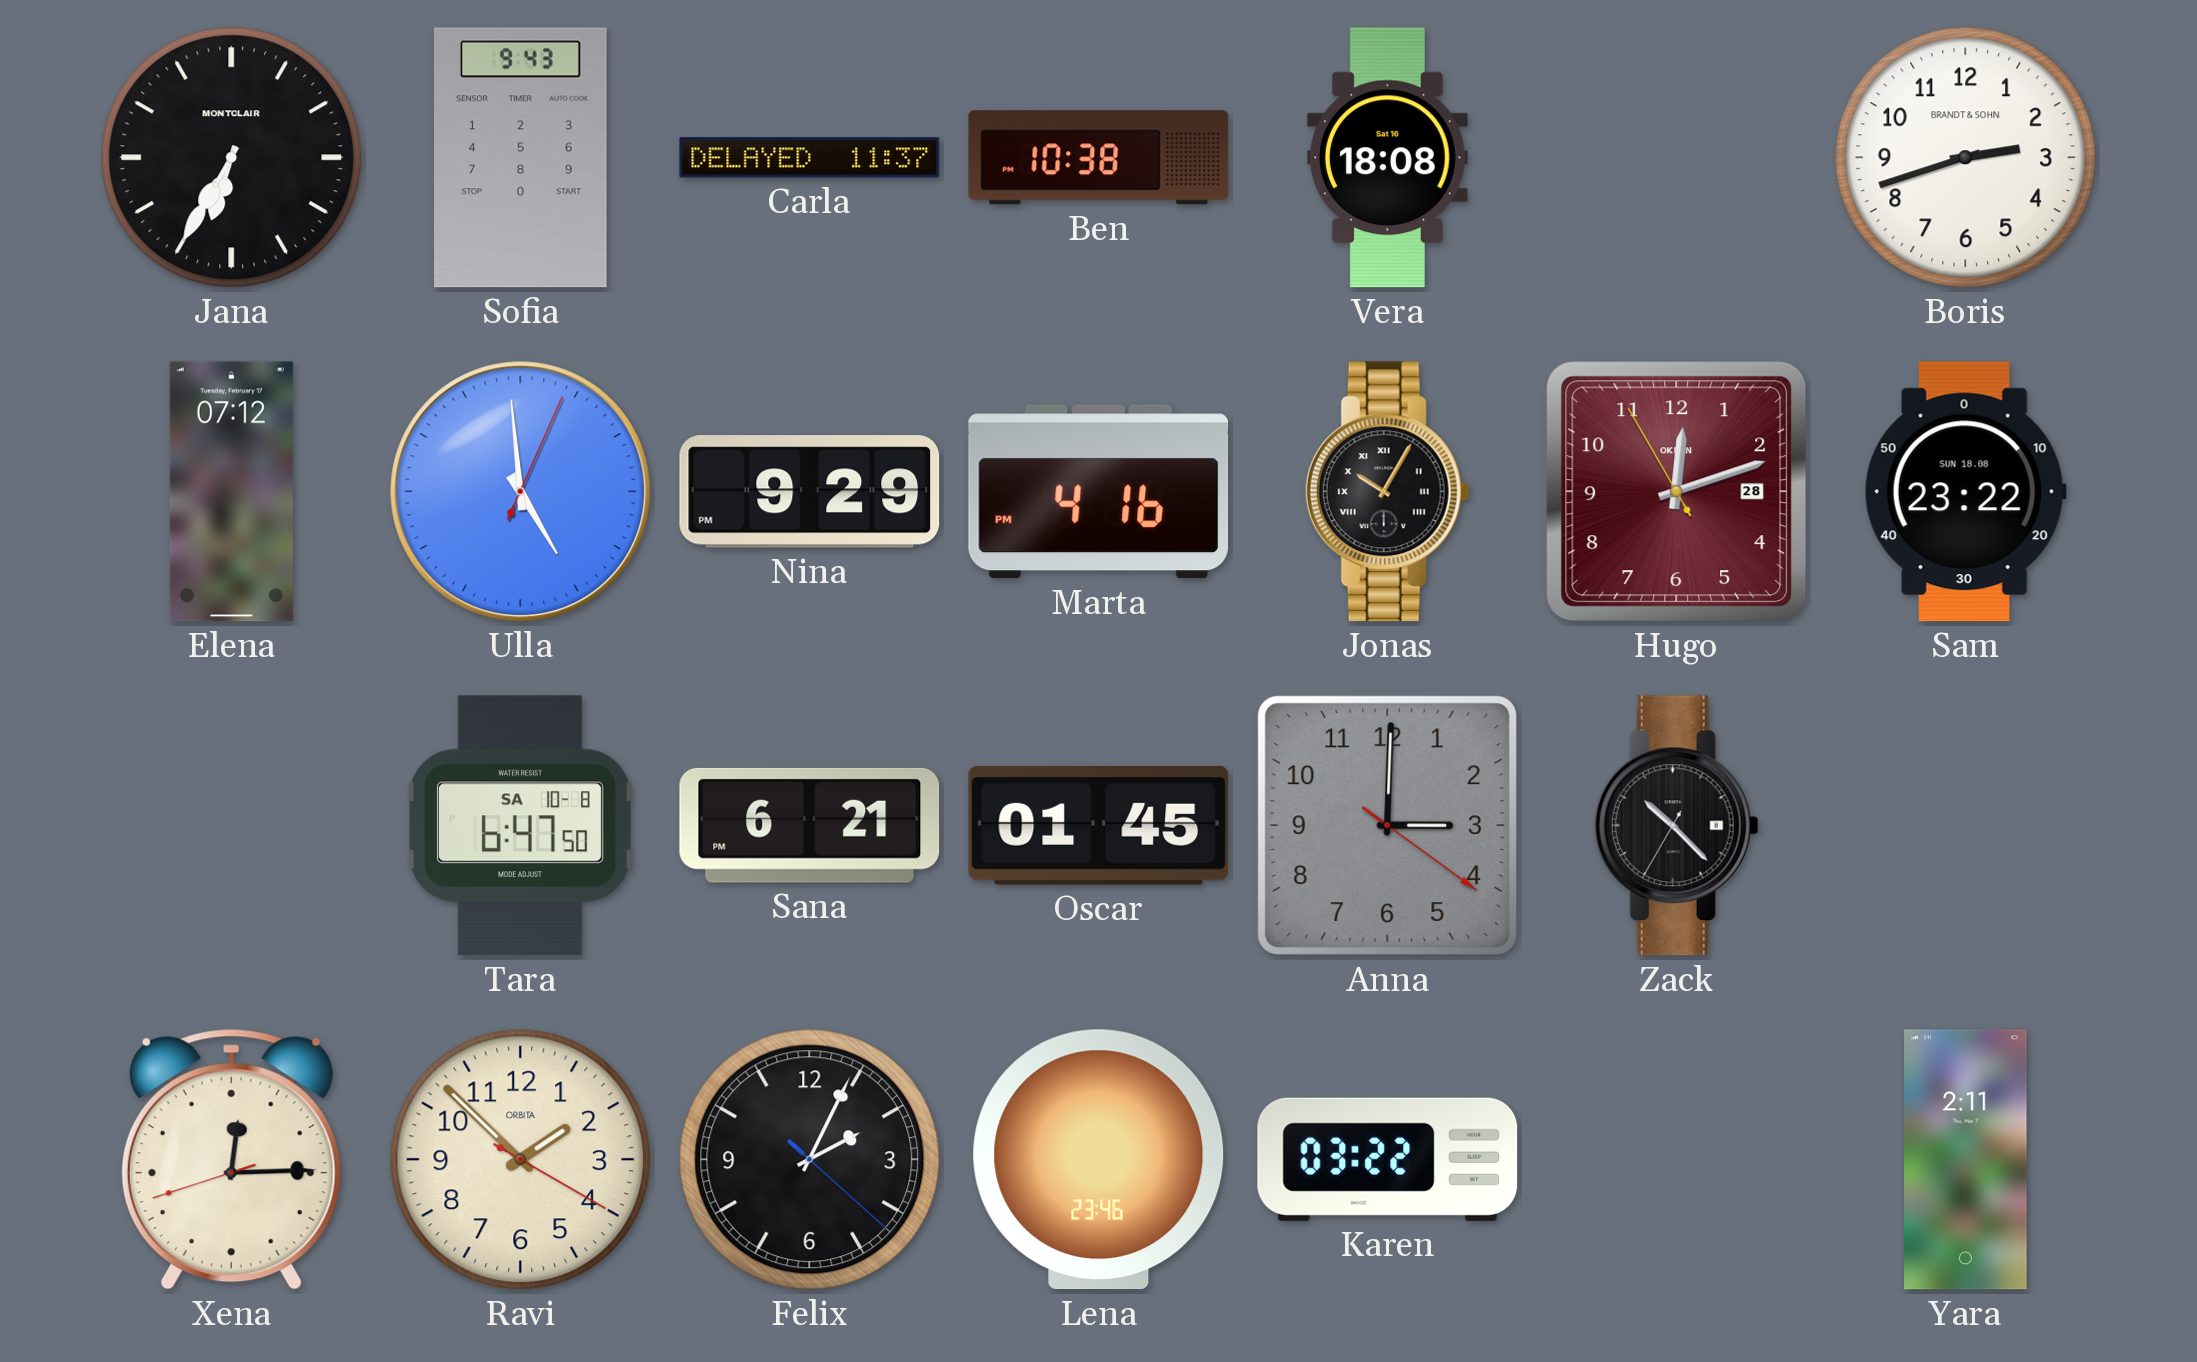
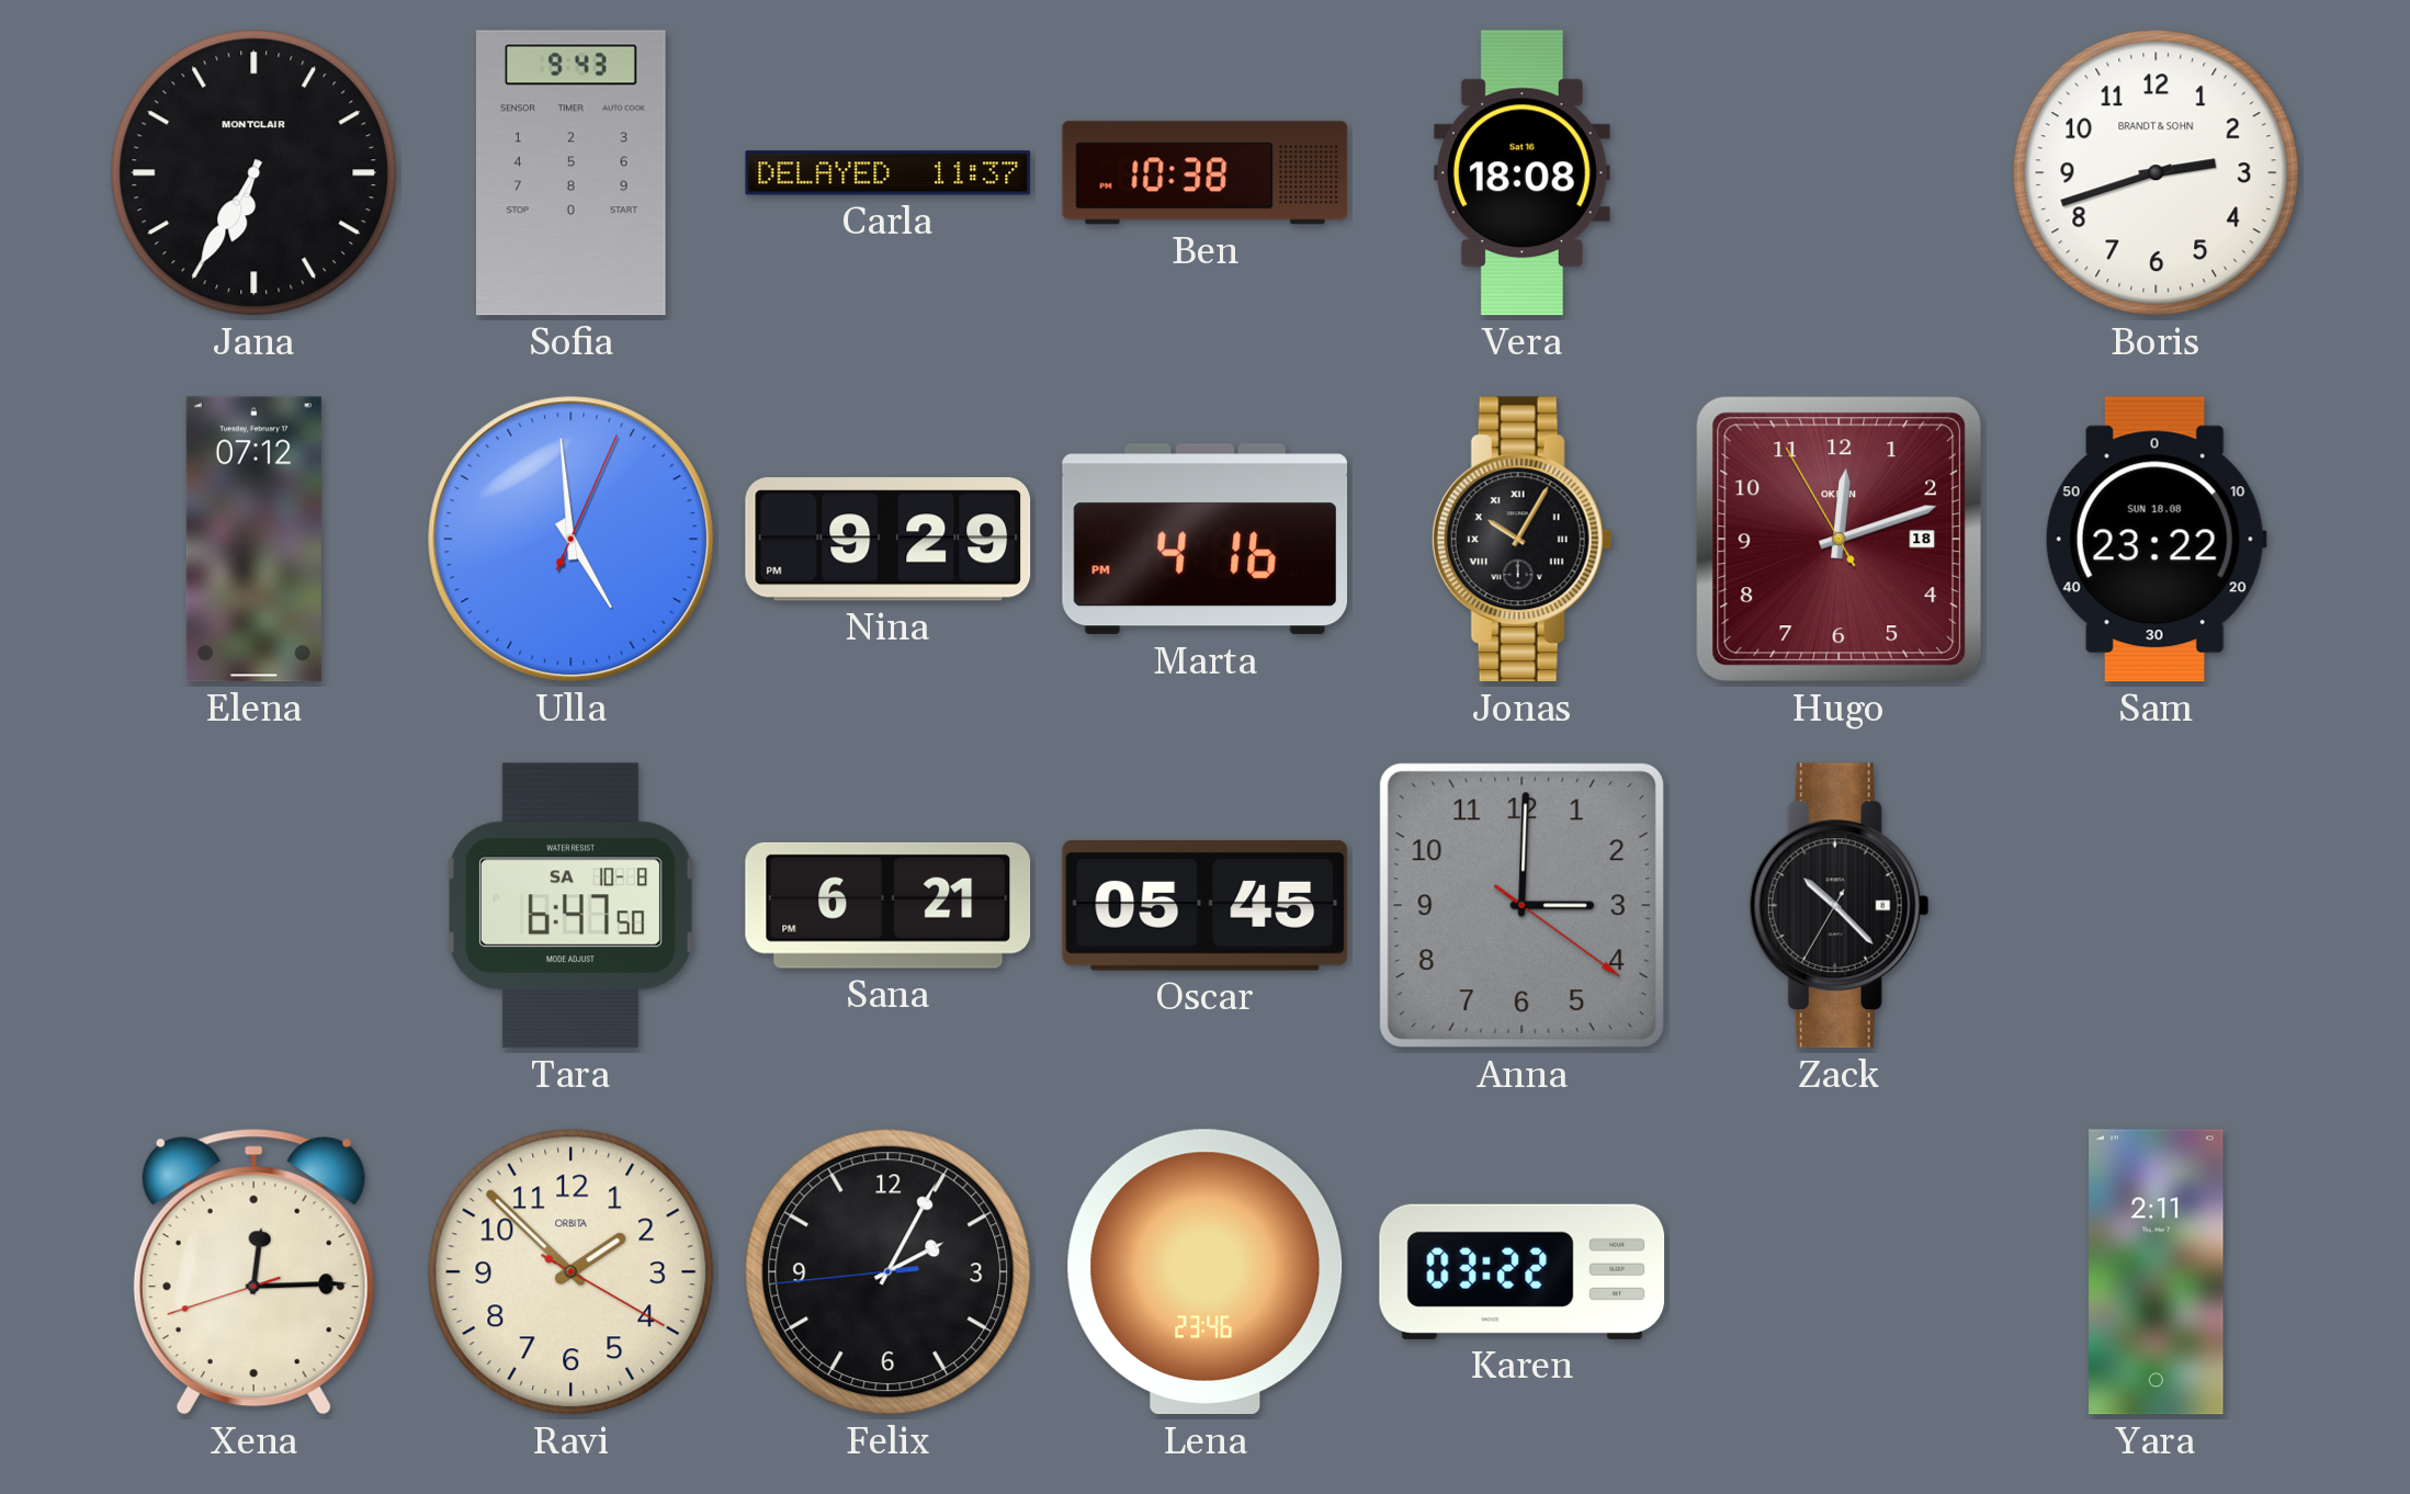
Hugo date: 28 -> 18
Oscar: 01:45 -> 05:45
Felix: 2:04:22 -> 2:04:44
